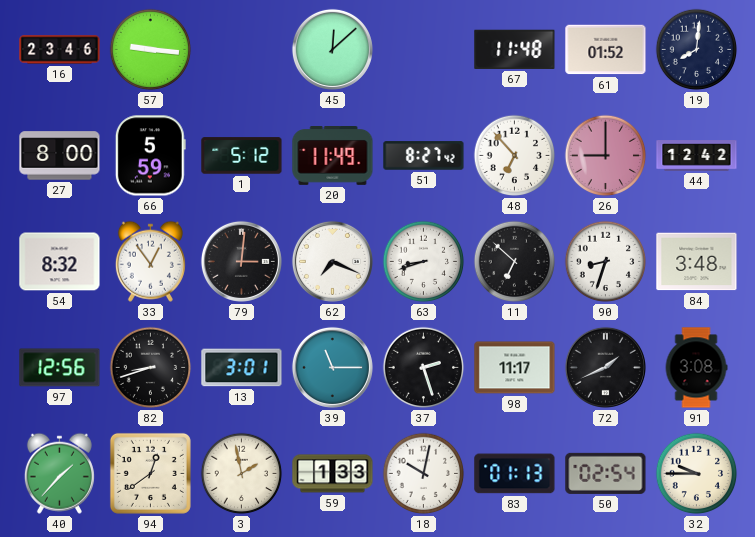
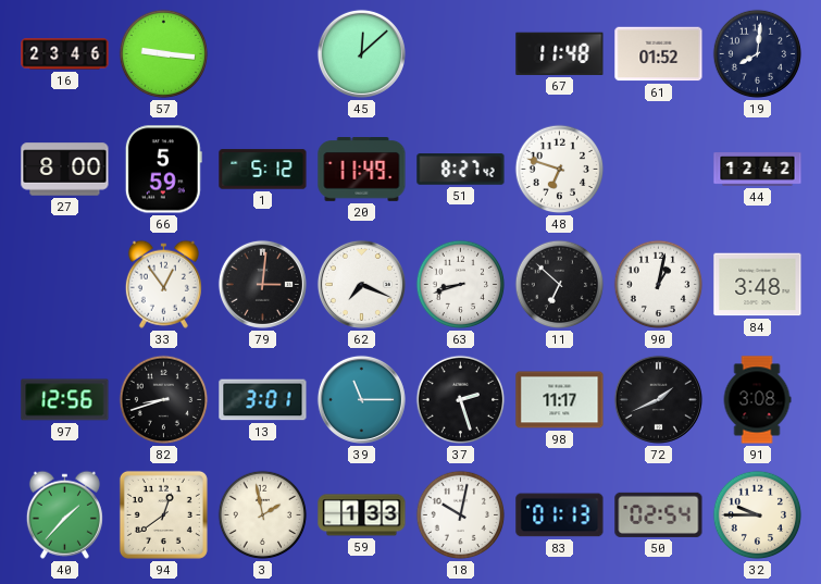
48: 6:53 -> 6:48
26: 9:00 -> none
54: 8:32 -> none
90: 8:33 -> 1:02
